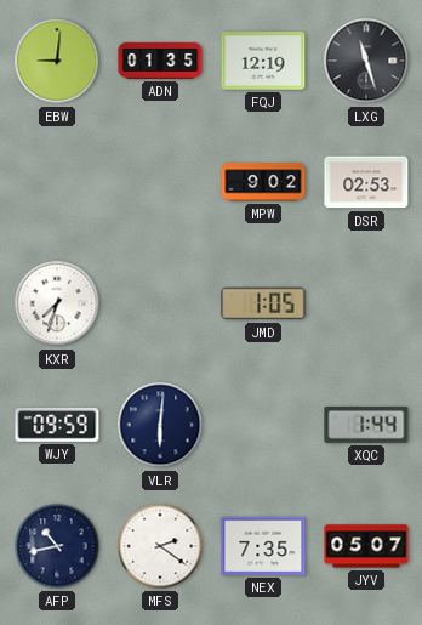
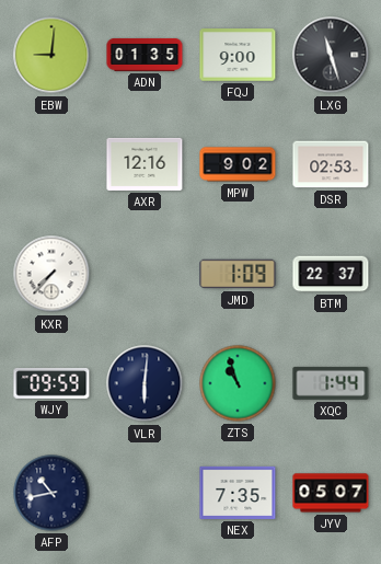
FQJ: 12:19 -> 9:00
AXR: none -> 12:16
KXR: 7:33 -> 7:37
JMD: 1:05 -> 1:09
BTM: none -> 22:37
ZTS: none -> 10:57
MFS: 2:21 -> none
